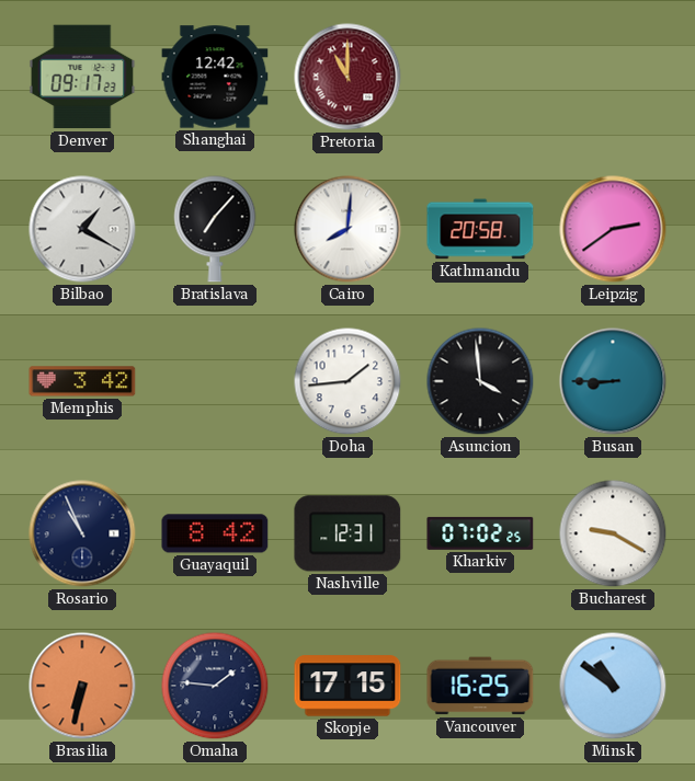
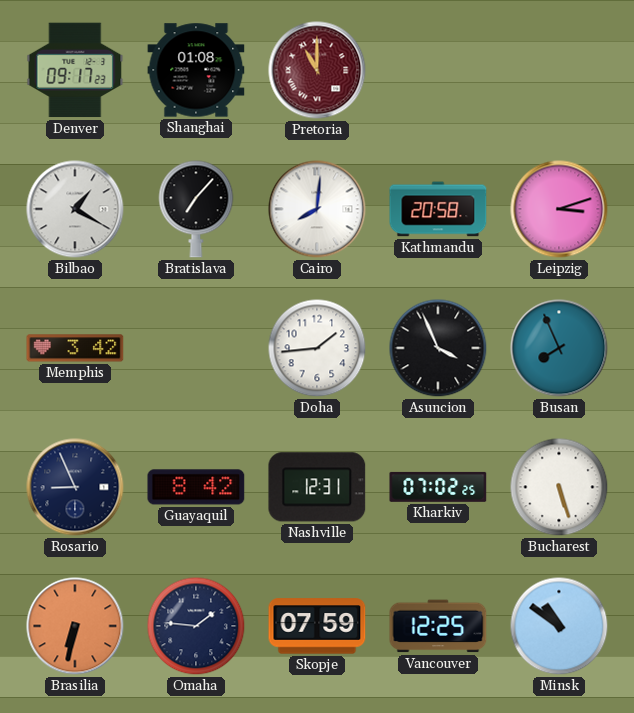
Shanghai: 12:42 -> 01:08
Leipzig: 2:39 -> 3:12
Asuncion: 3:59 -> 3:56
Busan: 8:45 -> 7:56
Rosario: 10:56 -> 8:56
Bucharest: 9:20 -> 5:27
Skopje: 17:15 -> 07:59
Vancouver: 16:25 -> 12:25
